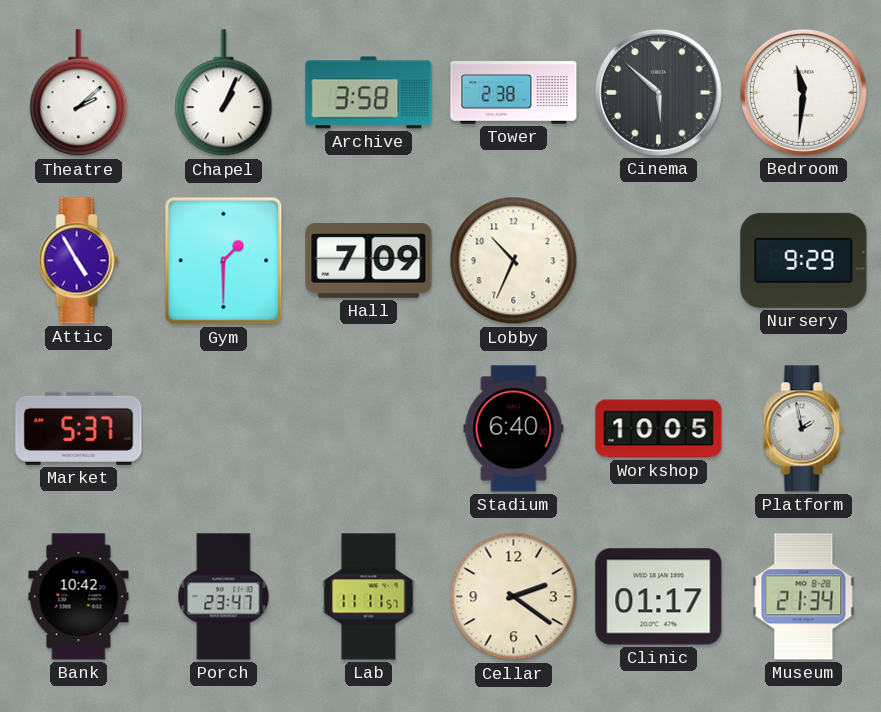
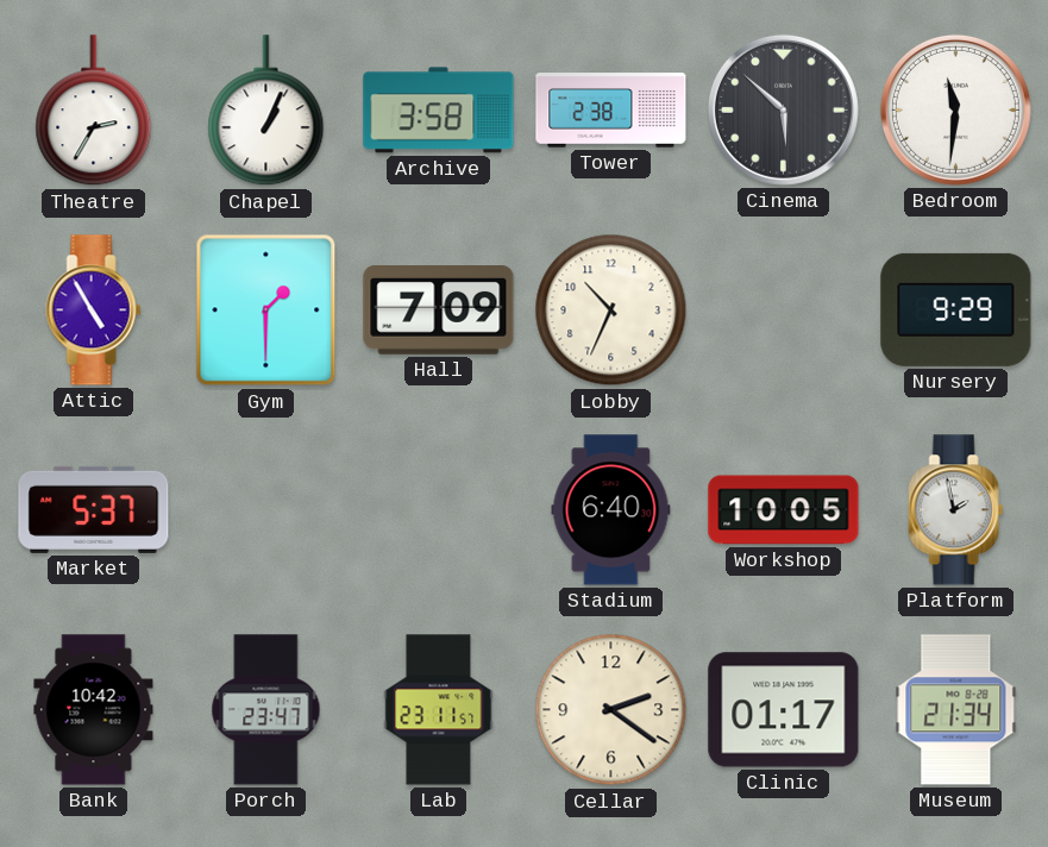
Theatre: 2:08 -> 2:35
Lab: 11:11 -> 23:11
